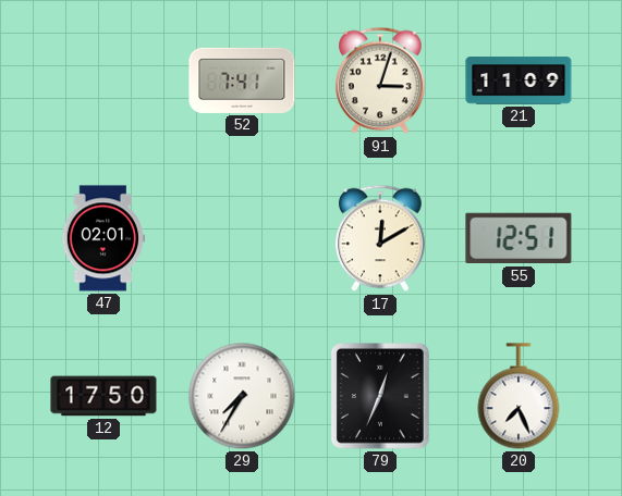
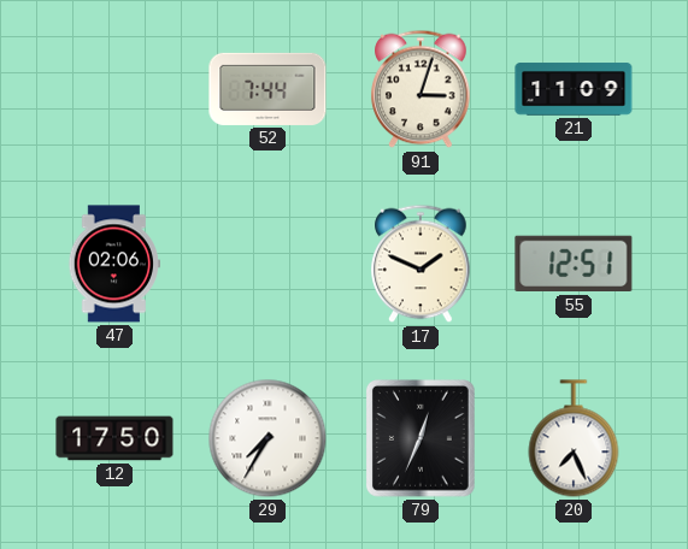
52: 7:41 -> 7:44
47: 02:01 -> 02:06
17: 12:10 -> 1:49
